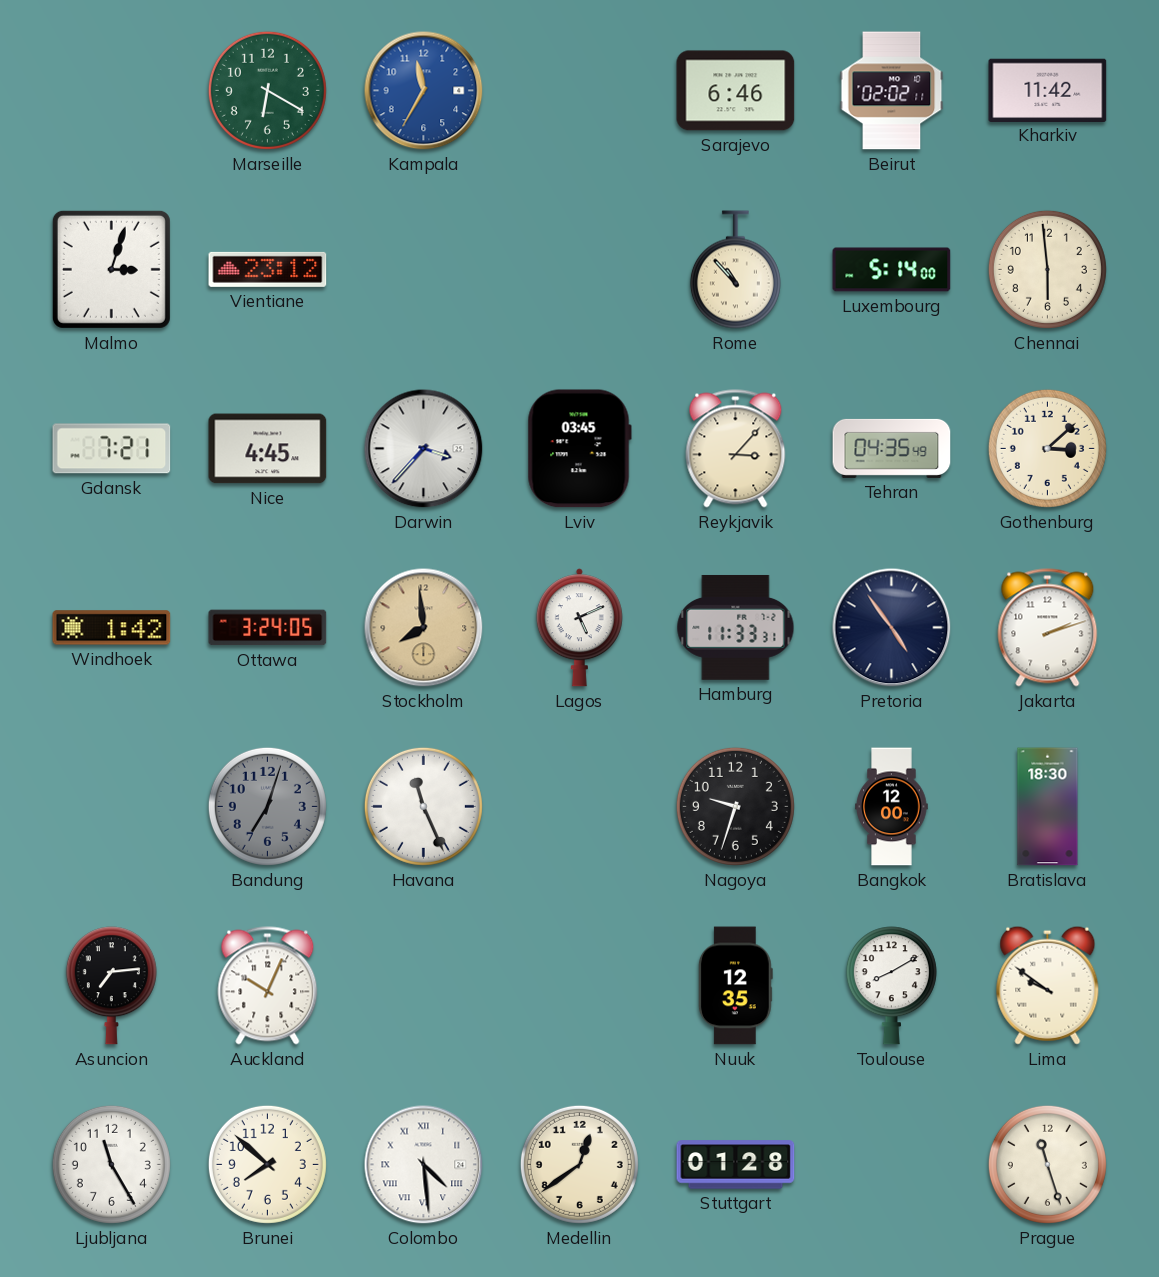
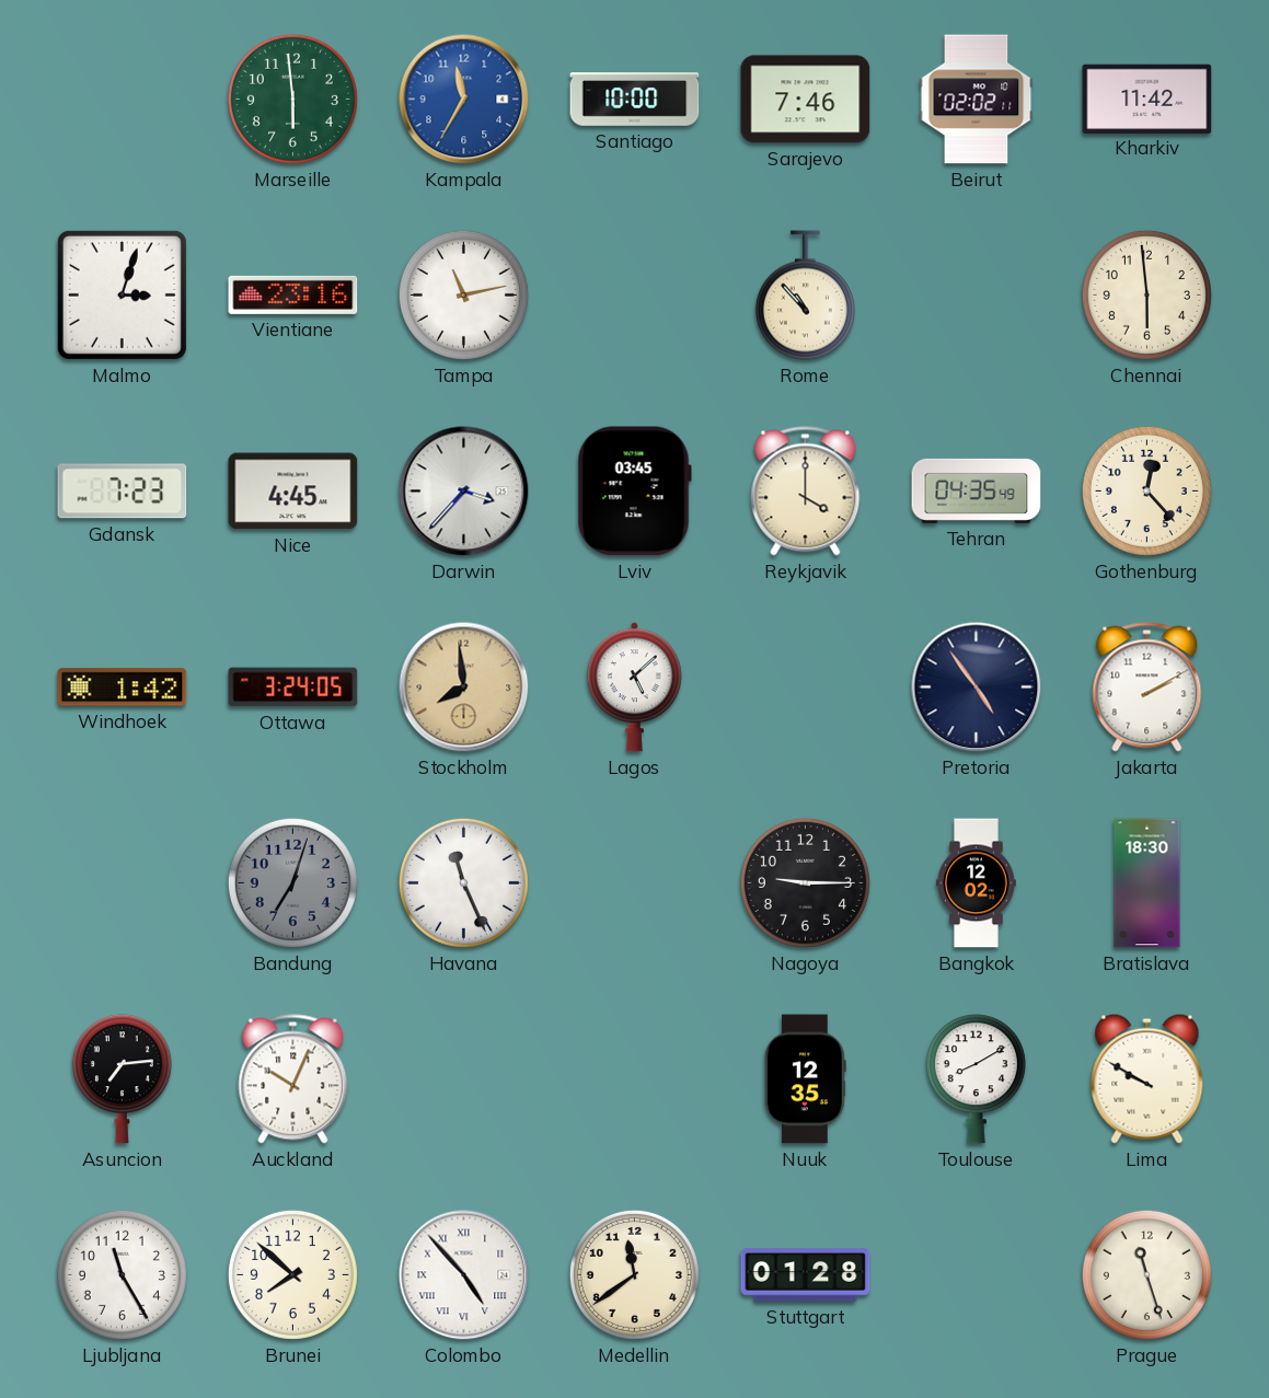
Marseille: 6:20 -> 5:59
Santiago: none -> 10:00
Sarajevo: 6:46 -> 7:46
Vientiane: 23:12 -> 23:16
Tampa: none -> 11:13
Luxembourg: 5:14 -> none
Gdansk: 7:21 -> 7:23
Reykjavik: 3:07 -> 4:00
Gothenburg: 3:08 -> 12:23
Lagos: 5:11 -> 5:08
Hamburg: 11:33 -> none
Jakarta: 2:12 -> 2:10
Nagoya: 9:33 -> 9:15
Bangkok: 12:00 -> 12:02
Lima: 9:51 -> 9:50
Colombo: 4:29 -> 4:53
Medellin: 12:39 -> 11:39
